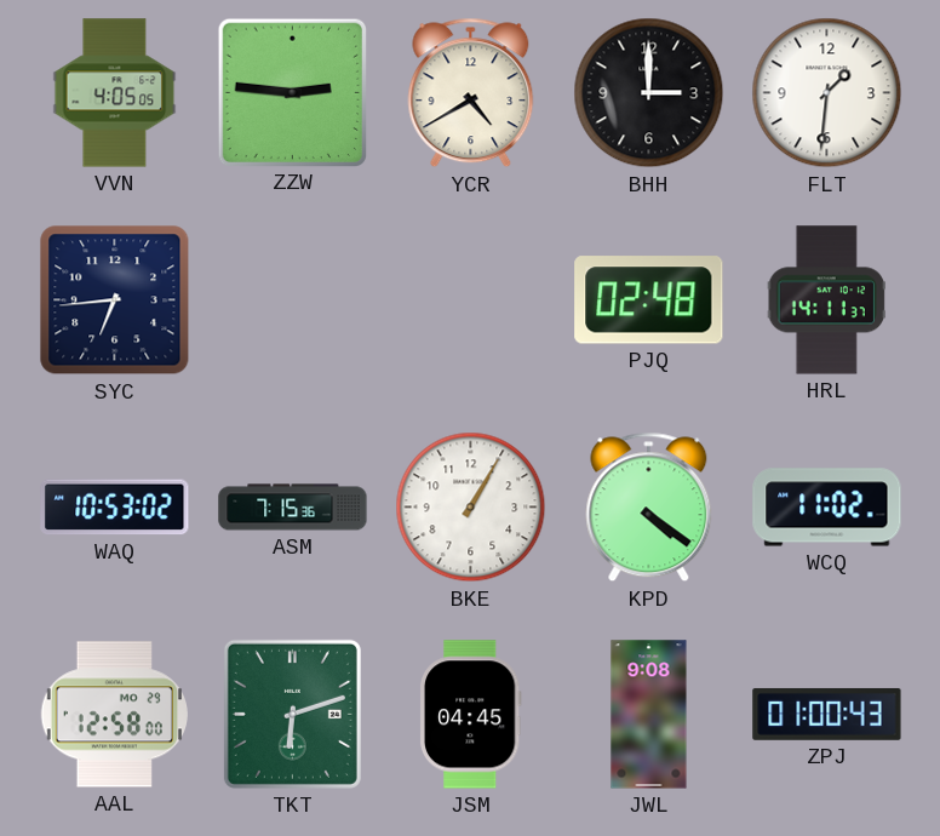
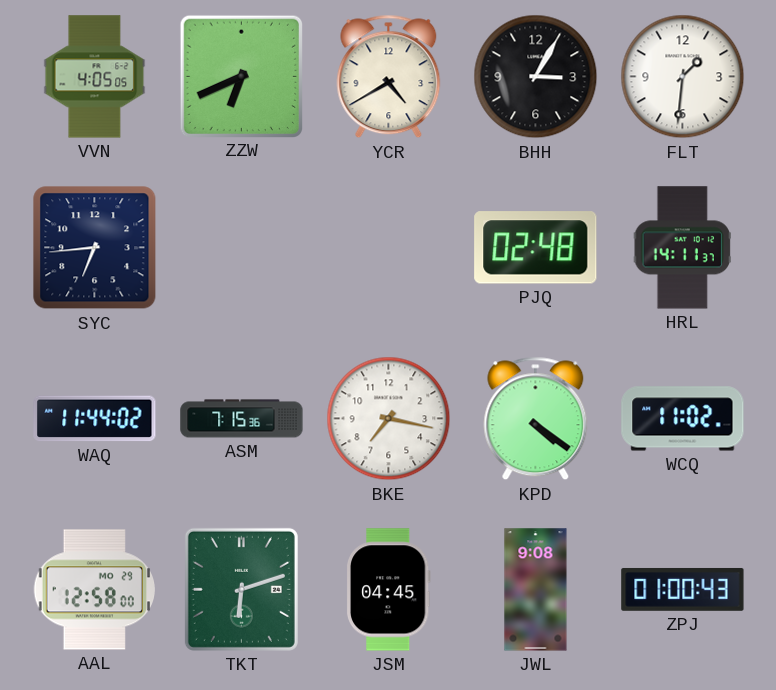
ZZW: 2:46 -> 6:41
BHH: 3:00 -> 3:05
WAQ: 10:53 -> 11:44
BKE: 1:05 -> 7:17
